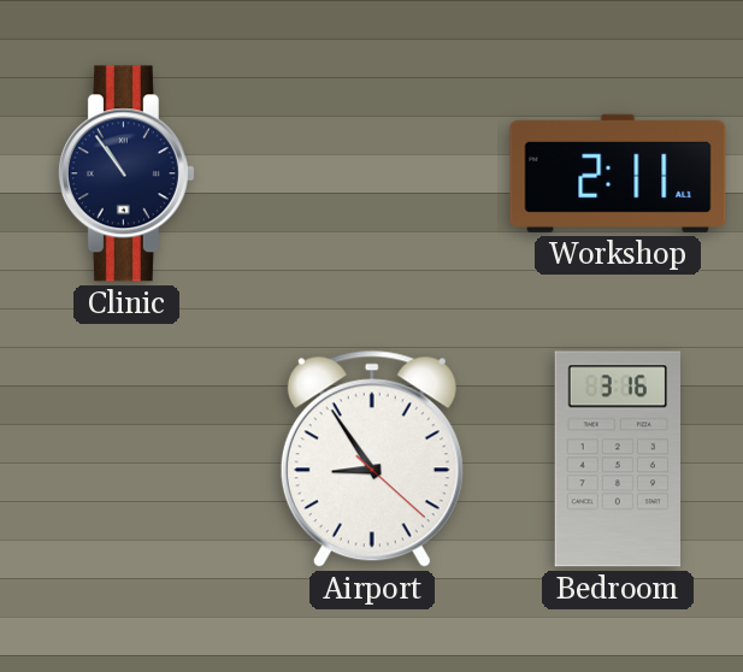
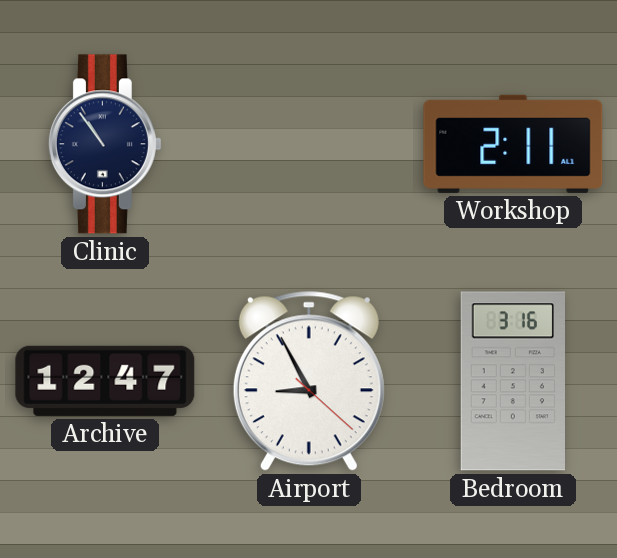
Archive: none -> 12:47
Airport: 8:54 -> 8:55
